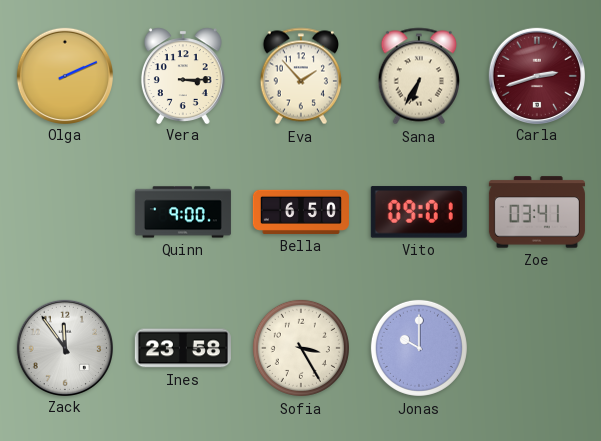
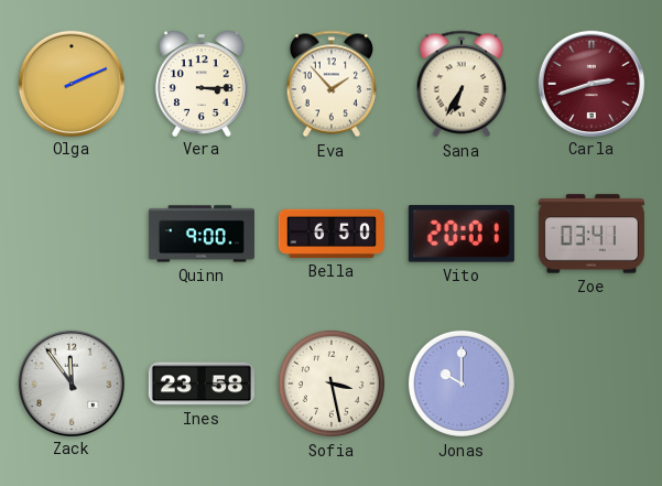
Vito: 09:01 -> 20:01
Sofia: 3:25 -> 3:28
